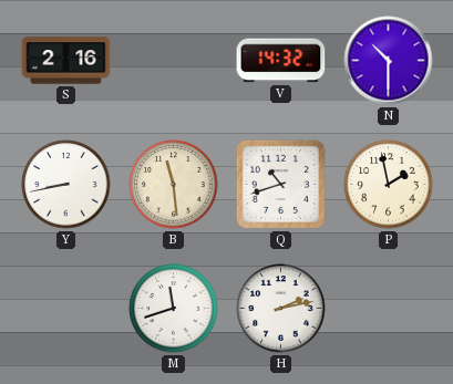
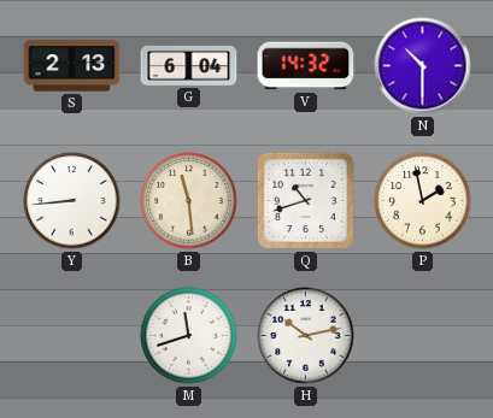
S: 2:16 -> 2:13
G: none -> 6:04
Y: 8:43 -> 8:44
H: 2:13 -> 10:13
